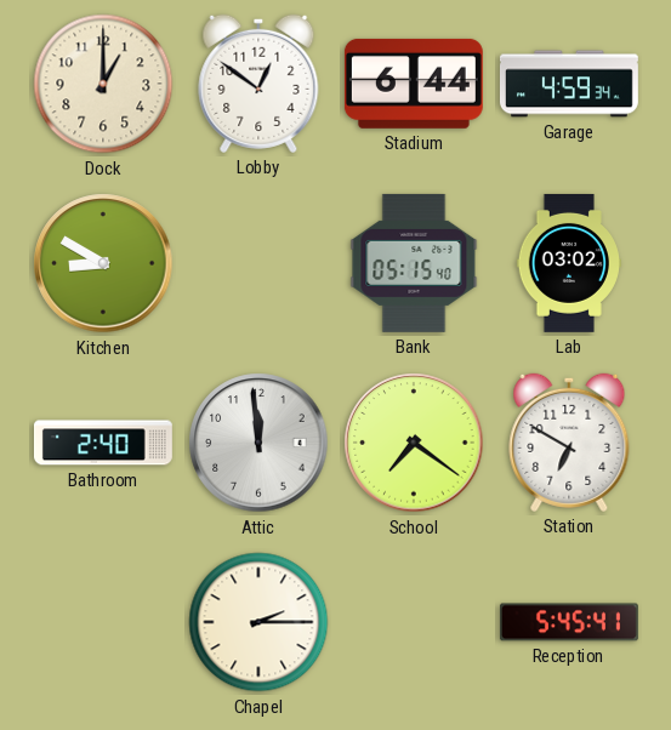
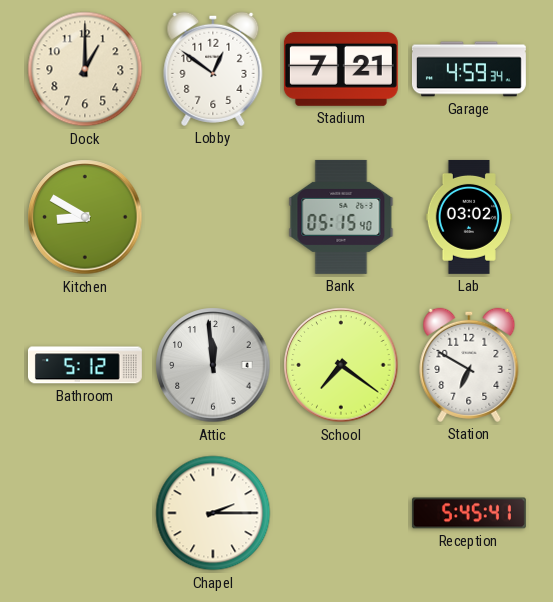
Stadium: 6:44 -> 7:21
Bathroom: 2:40 -> 5:12
